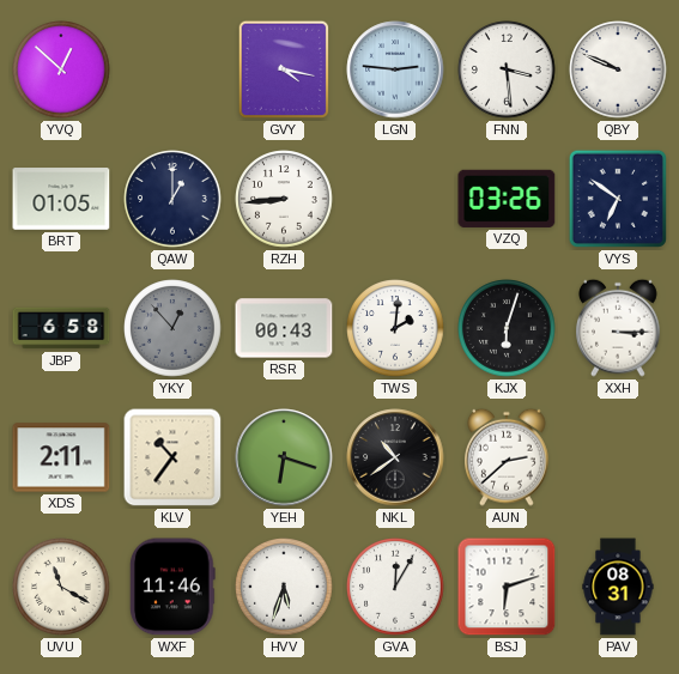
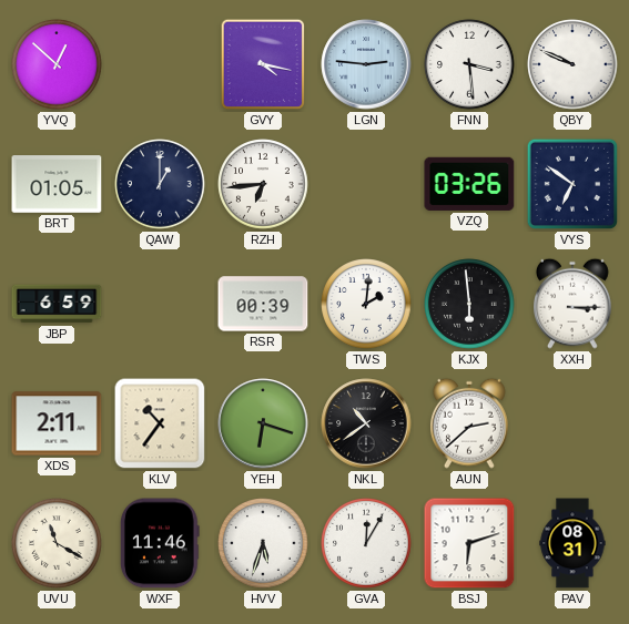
RZH: 8:44 -> 6:44
JBP: 6:58 -> 6:59
YKY: 12:53 -> none
RSR: 00:43 -> 00:39
KJX: 6:03 -> 5:59
